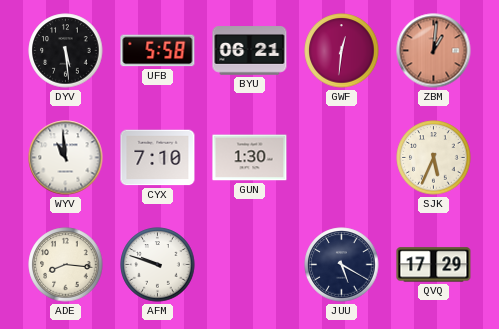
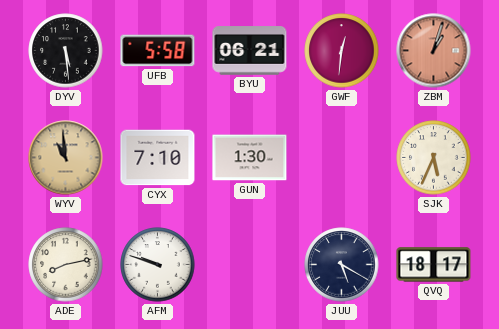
ZBM: 1:01 -> 1:03
WYV dial: white -> champagne
ADE: 8:16 -> 8:13
QVQ: 17:29 -> 18:17
